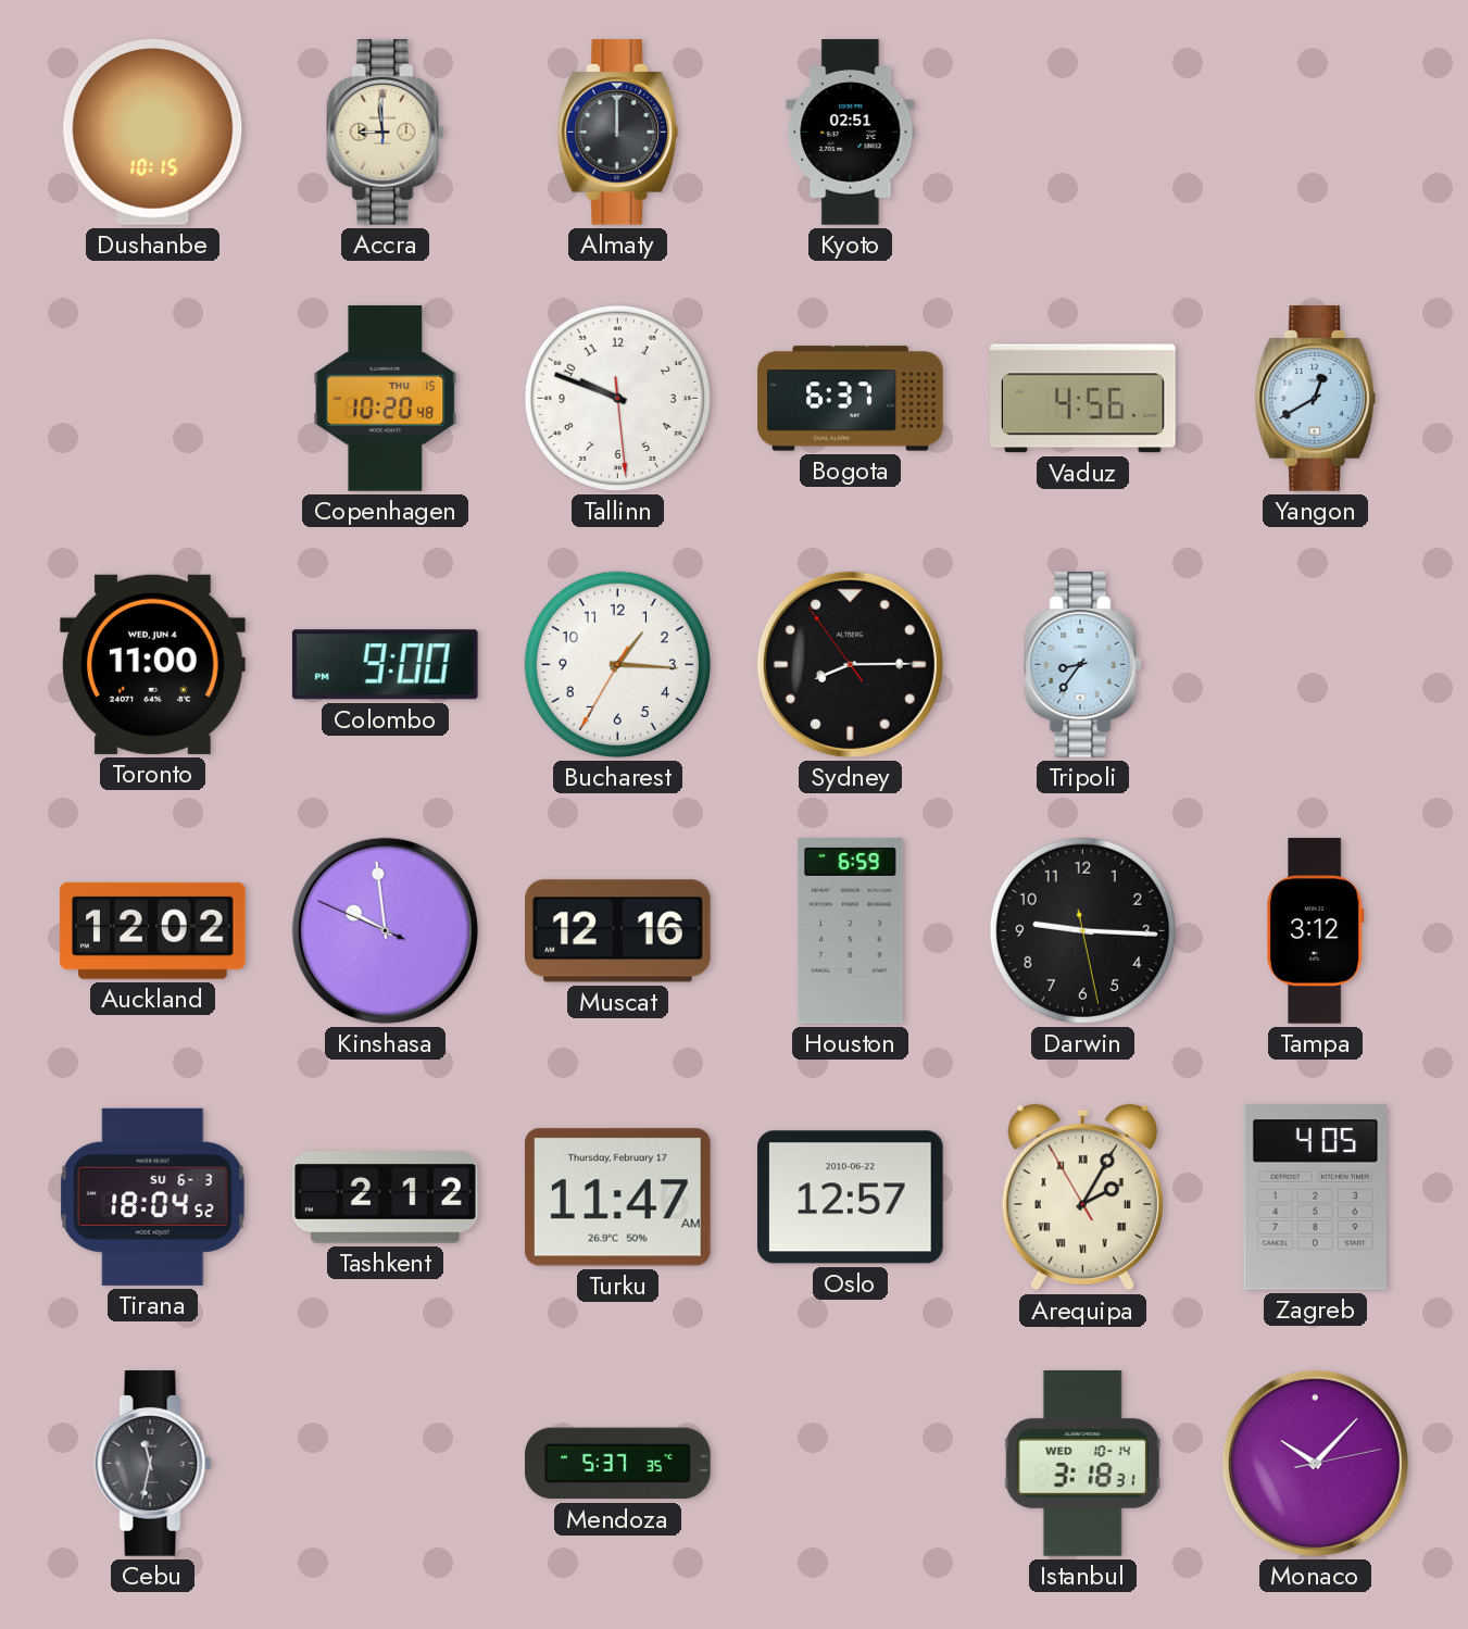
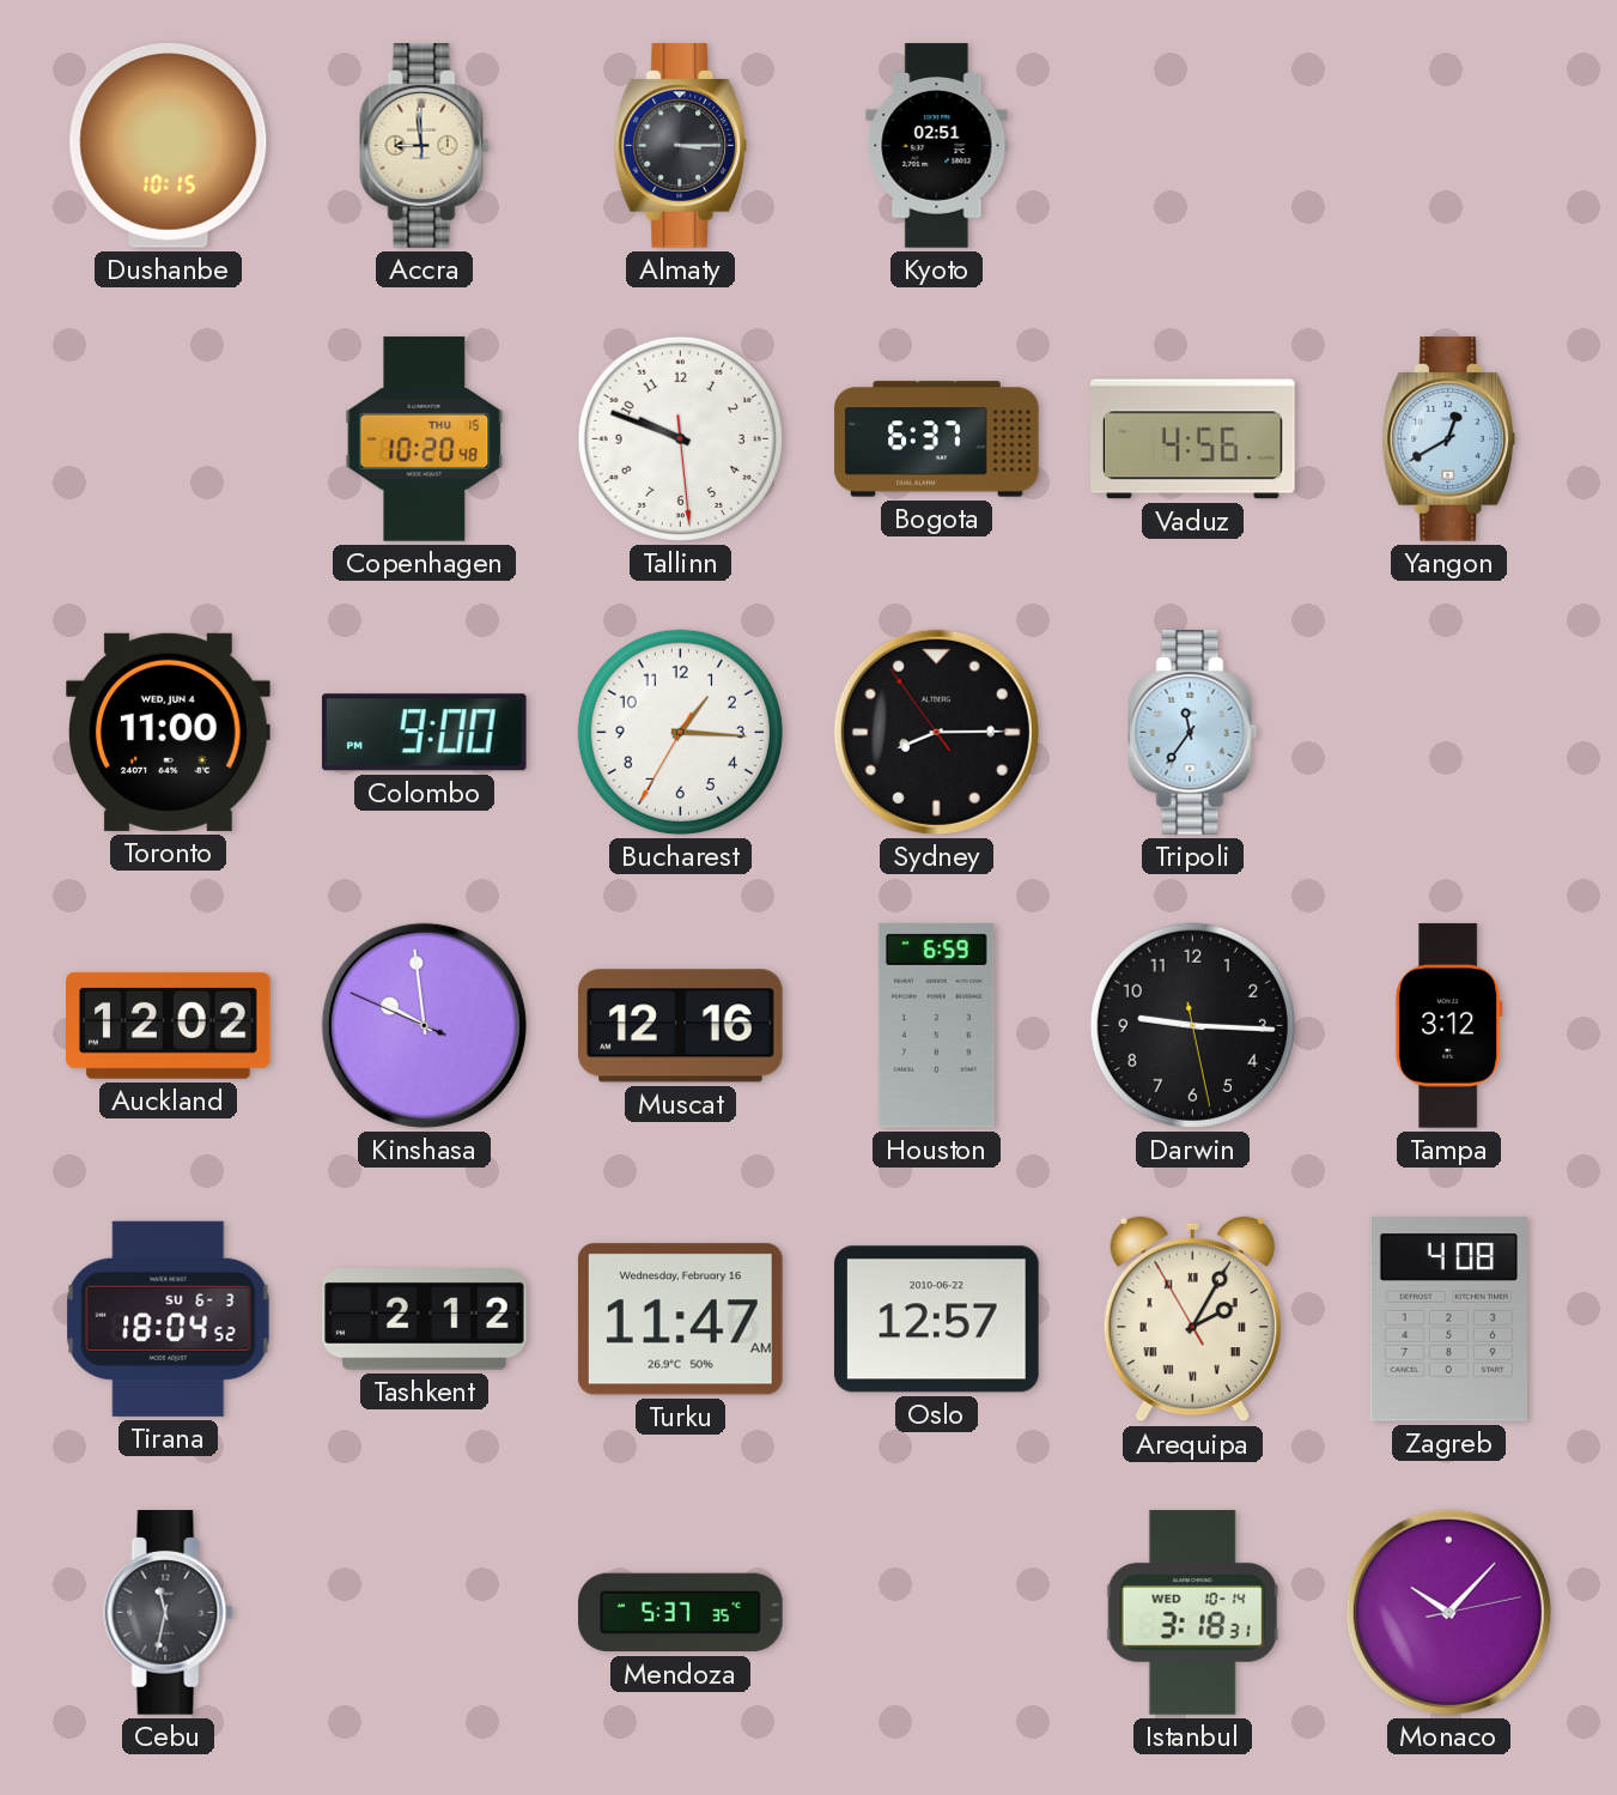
Almaty: 12:00 -> 3:15
Tripoli: 8:36 -> 11:36
Turku date: Thursday, February 17 -> Wednesday, February 16
Zagreb: 4:05 -> 4:08
